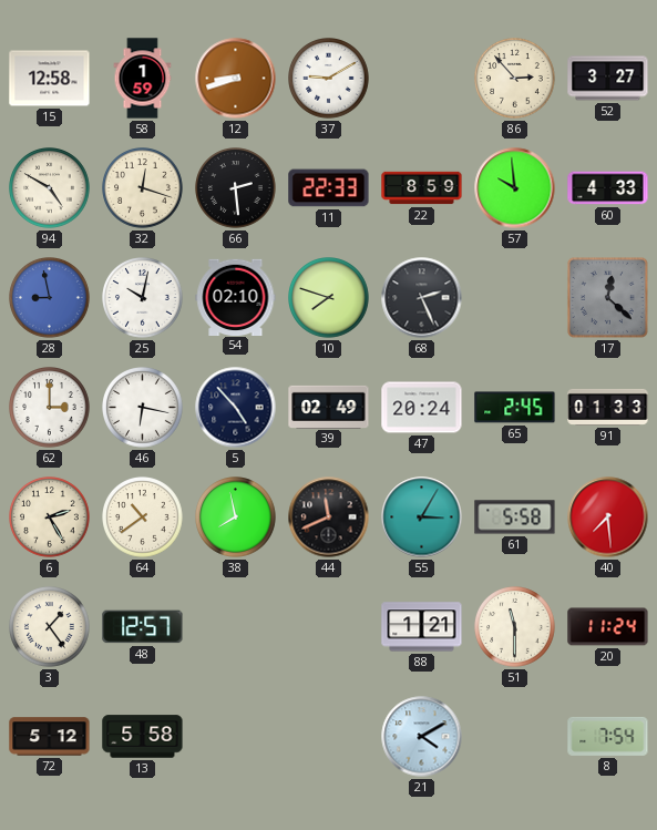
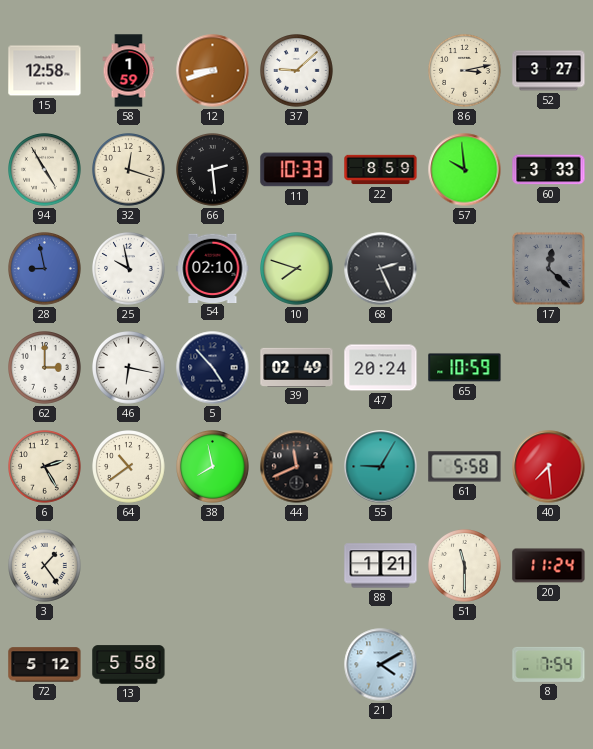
37: 9:10 -> 9:08
86: 2:53 -> 3:13
94: 4:50 -> 4:55
11: 22:33 -> 10:33
60: 4:33 -> 3:33
25: 10:02 -> 9:58
65: 2:45 -> 10:59
91: 01:33 -> none
55: 3:05 -> 9:05
48: 12:57 -> none
